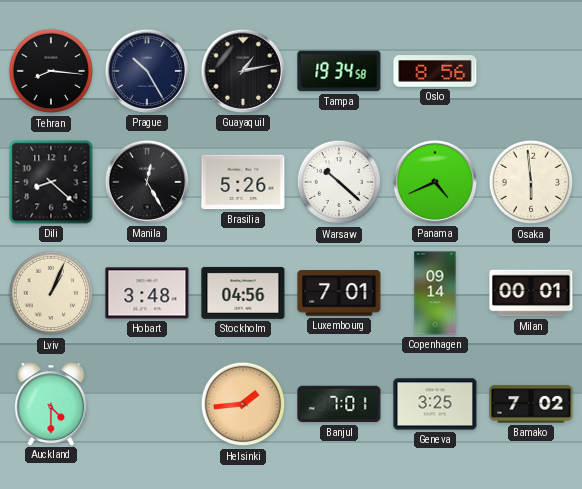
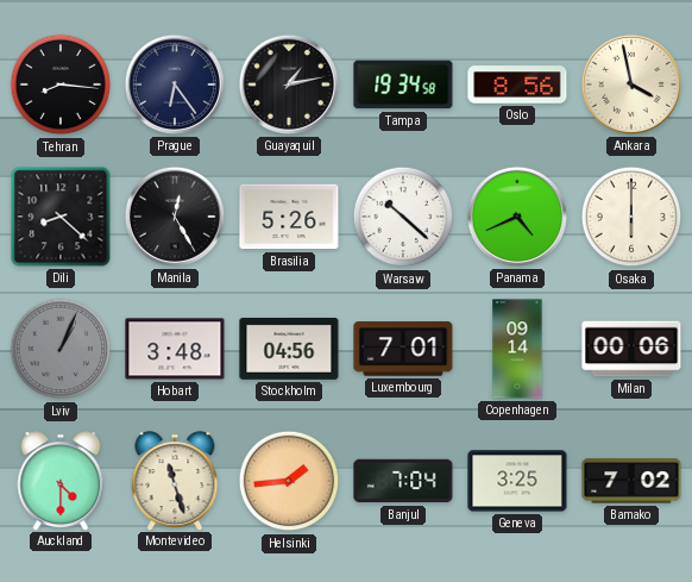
Prague: 10:25 -> 6:24
Ankara: none -> 3:58
Osaka: 5:59 -> 6:00
Lviv dial: cream -> grey
Milan: 00:01 -> 00:06
Montevideo: none -> 11:27
Banjul: 7:01 -> 7:04
